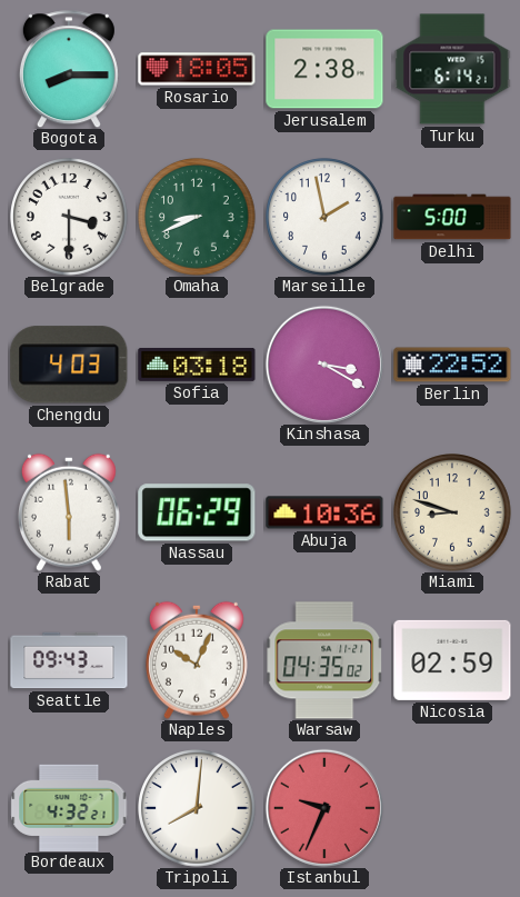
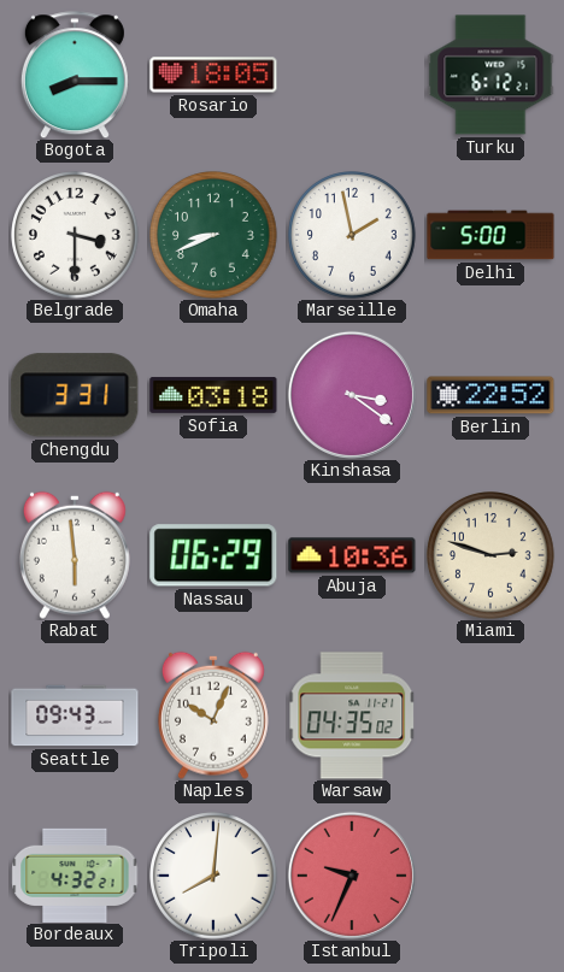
Jerusalem: 2:38 -> none
Turku: 6:14 -> 6:12
Chengdu: 4:03 -> 3:31
Kinshasa: 3:20 -> 3:21
Miami: 8:48 -> 2:48
Nicosia: 02:59 -> none
